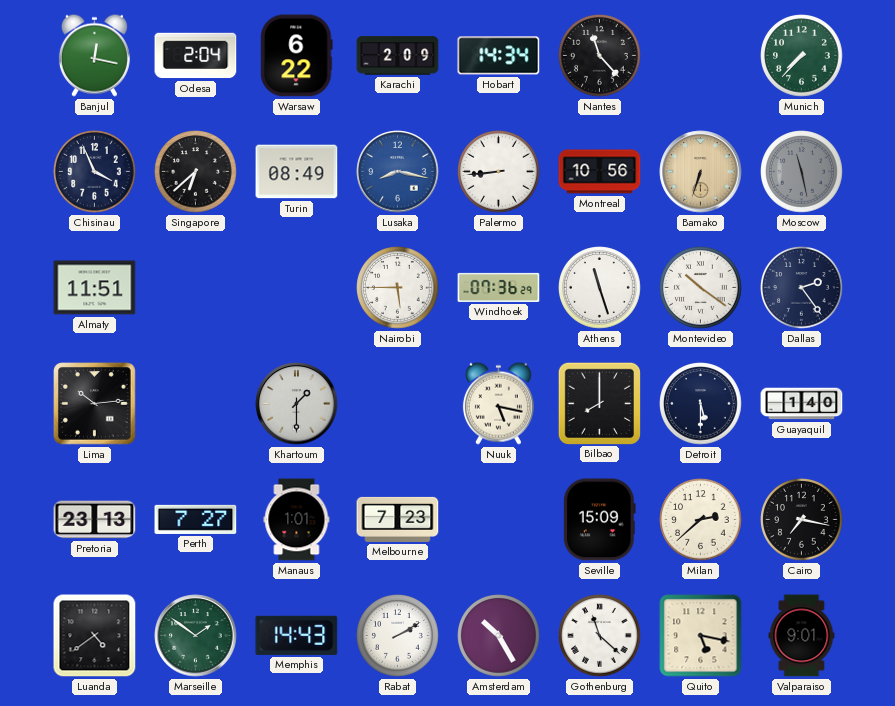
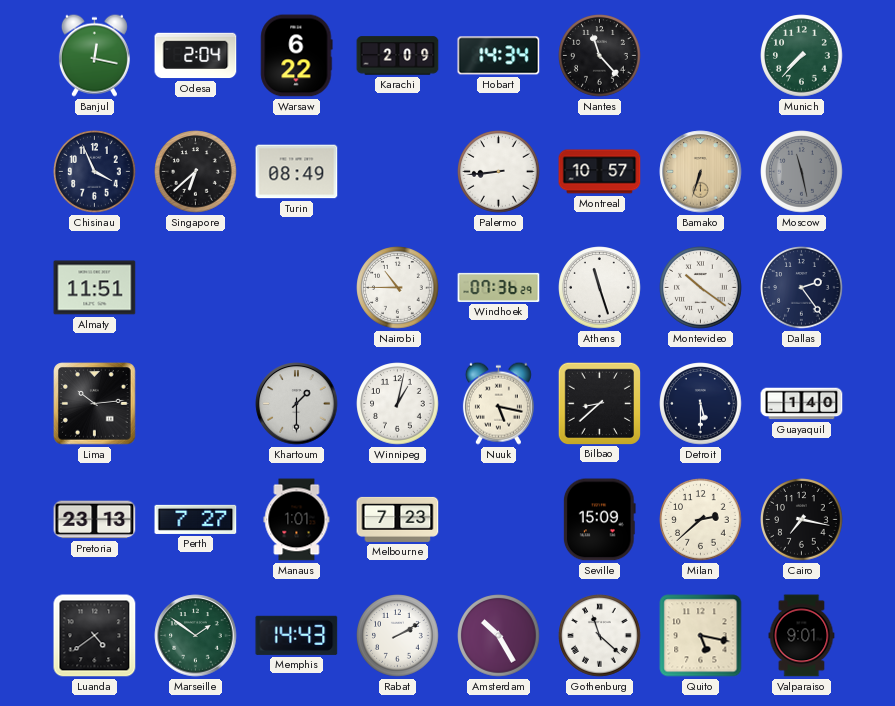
Lusaka: 8:17 -> none
Montreal: 10:56 -> 10:57
Nairobi: 5:45 -> 10:45
Winnipeg: none -> 1:02
Bilbao: 8:00 -> 8:38
